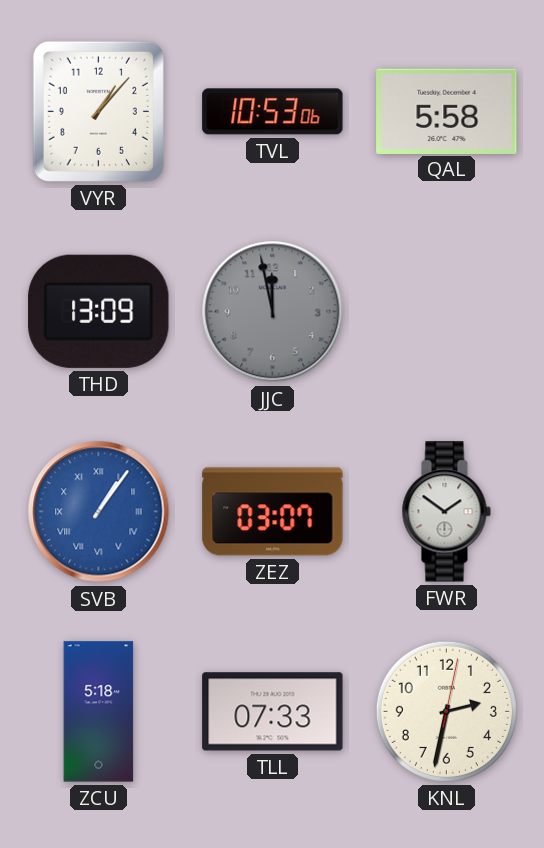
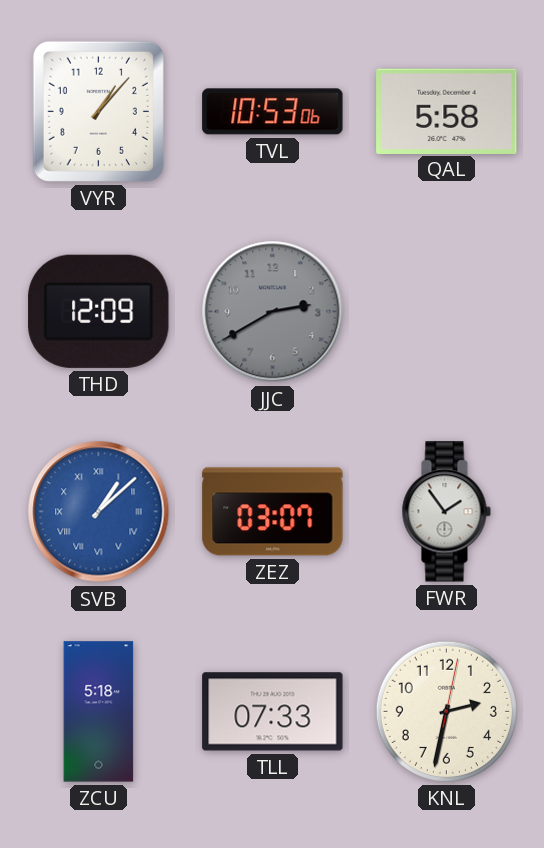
THD: 13:09 -> 12:09
JJC: 11:58 -> 2:40
SVB: 1:06 -> 1:08
FWR: 1:51 -> 1:54
